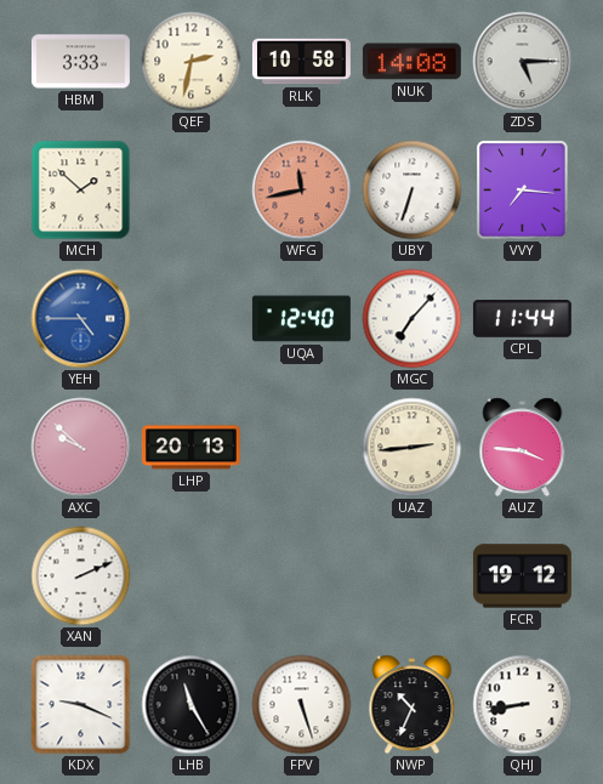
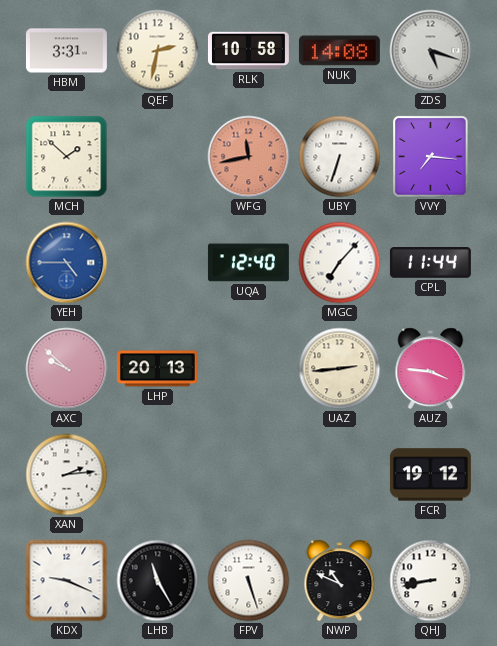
HBM: 3:33 -> 3:31
ZDS: 5:15 -> 5:18
XAN: 2:11 -> 2:14
NWP: 10:34 -> 10:49
